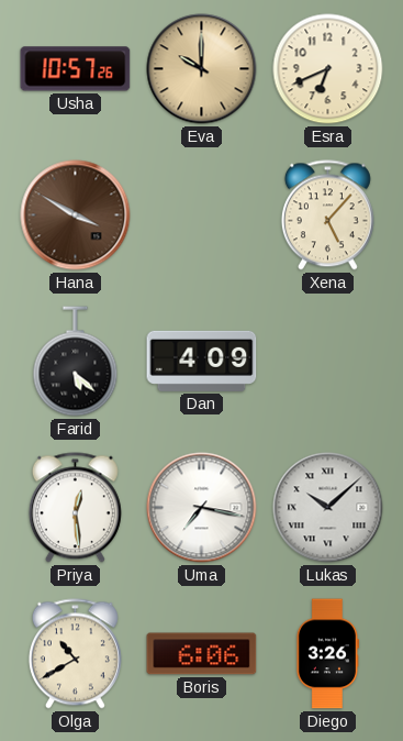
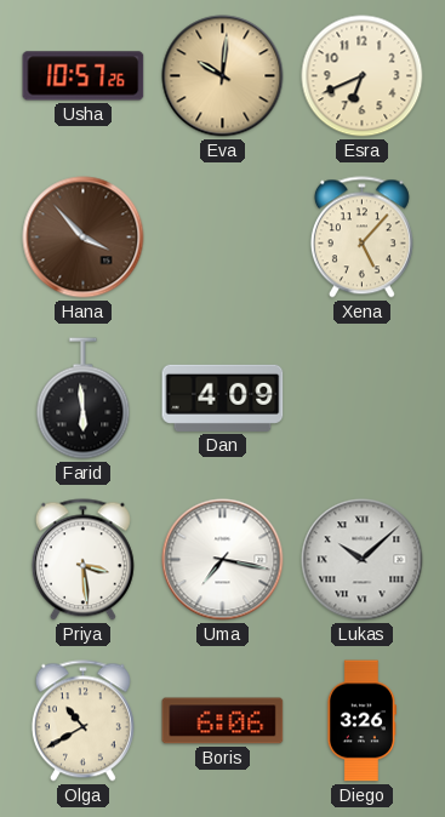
Eva: 10:00 -> 10:01
Hana: 3:50 -> 3:53
Farid: 5:22 -> 5:59
Priya: 12:29 -> 3:29
